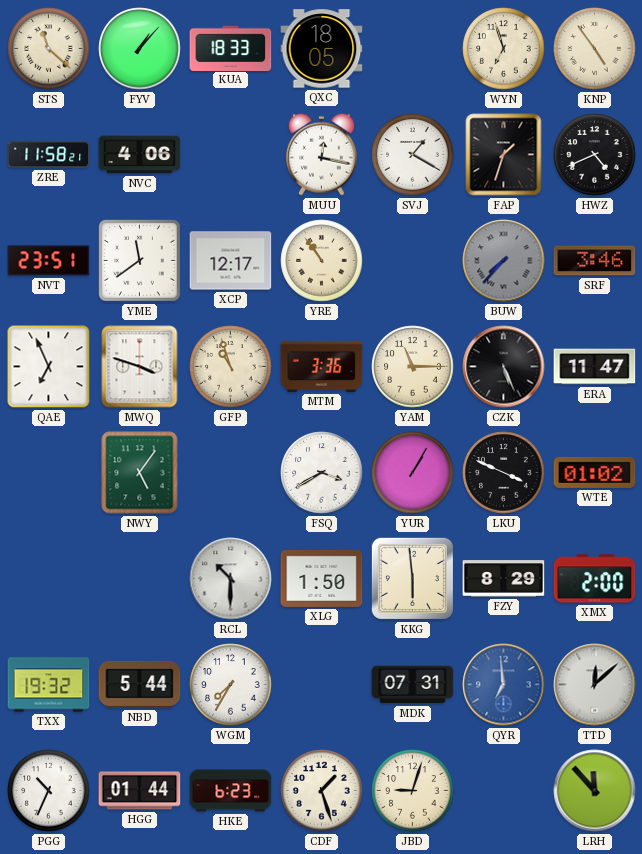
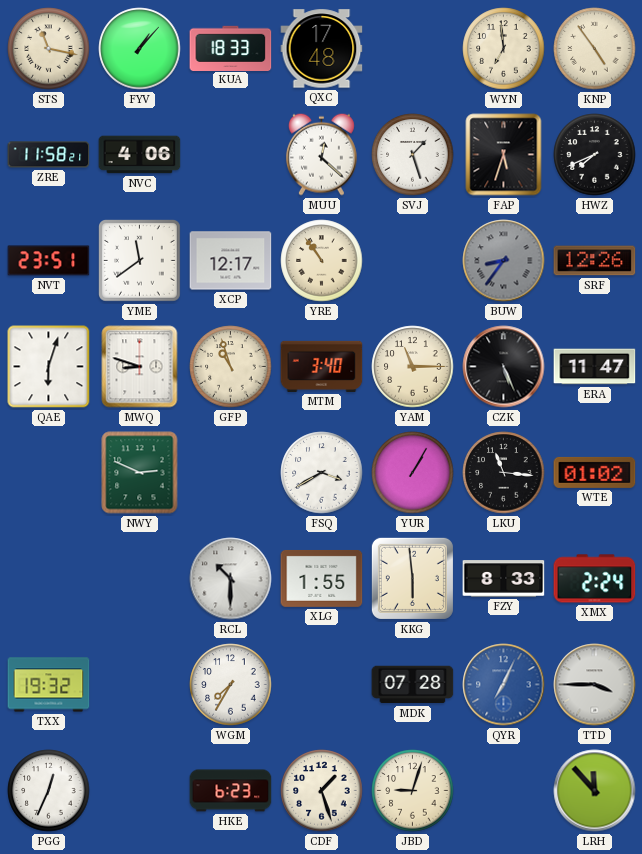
STS: 11:22 -> 11:17
QXC: 18:05 -> 17:48
WYN: 6:57 -> 6:59
MUU: 12:17 -> 12:22
SVJ: 1:20 -> 1:27
FAP: 1:33 -> 5:33
HWZ: 4:41 -> 7:41
BUW: 7:37 -> 8:36
SRF: 3:46 -> 12:26
QAE: 6:56 -> 6:03
MWQ: 3:48 -> 8:48
MTM: 3:36 -> 3:40
NWY: 5:06 -> 2:49
LKU: 3:49 -> 11:16
XLG: 1:50 -> 1:55
FZY: 8:29 -> 8:33
XMX: 2:00 -> 2:24
NBD: 5:44 -> none
MDK: 07:31 -> 07:28
QYR: 6:59 -> 7:04
TTD: 12:08 -> 3:45
PGG: 10:34 -> 12:34
HGG: 01:44 -> none
